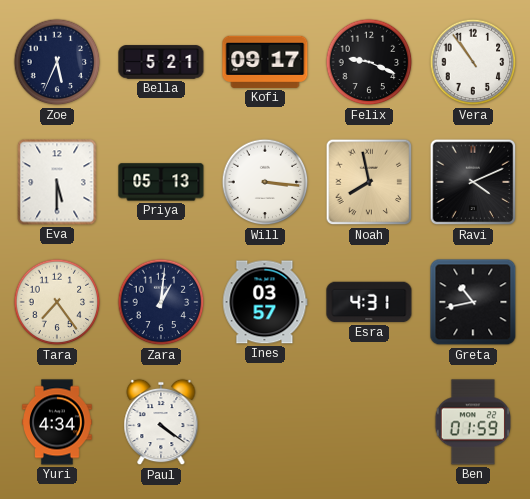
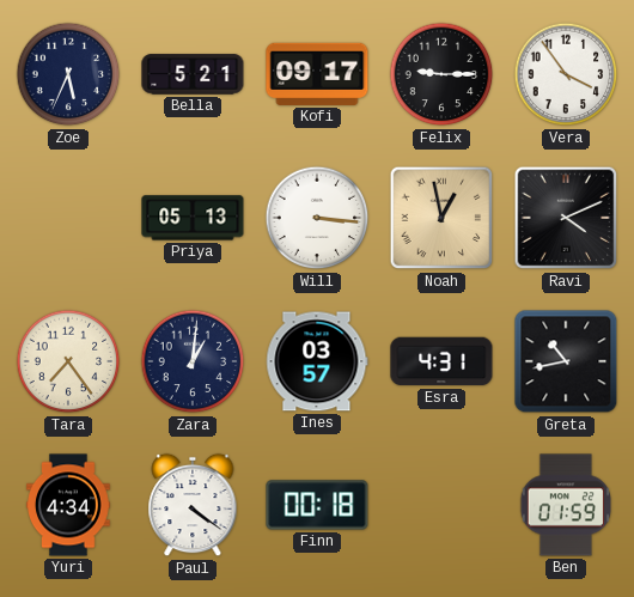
Felix: 9:19 -> 9:15
Vera: 10:54 -> 3:54
Eva: 5:30 -> none
Noah: 7:58 -> 12:58
Finn: none -> 00:18
